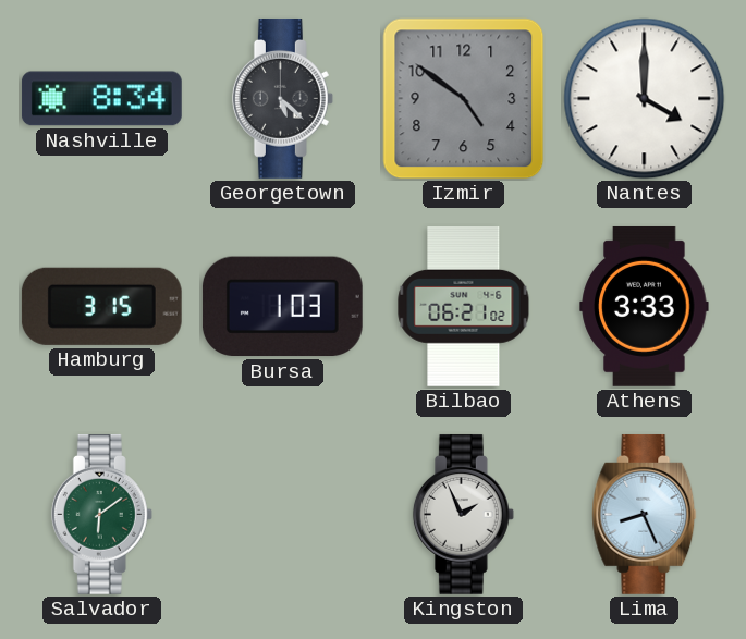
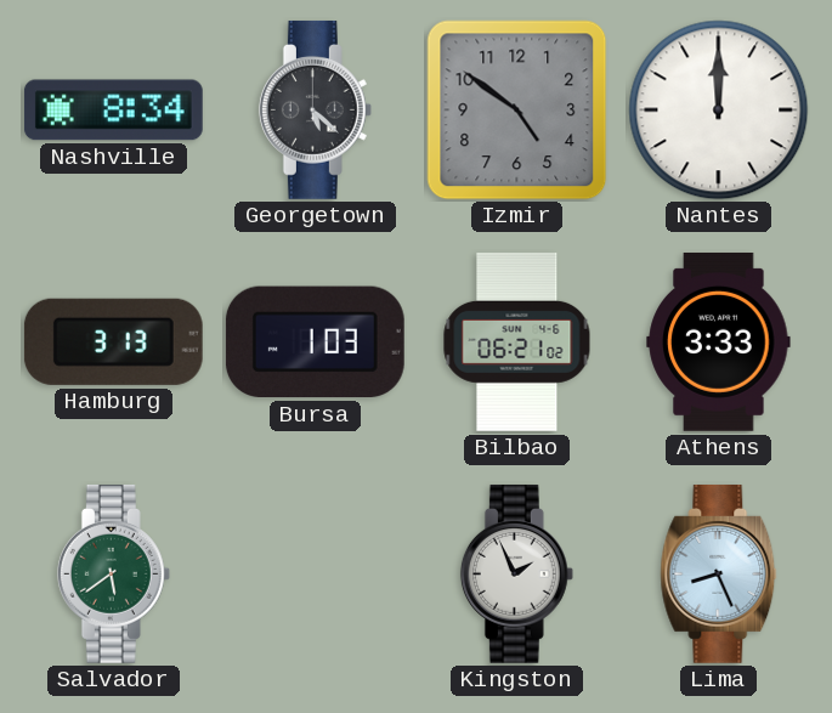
Nantes: 4:00 -> 12:00
Hamburg: 3:15 -> 3:13
Salvador: 6:09 -> 5:39
